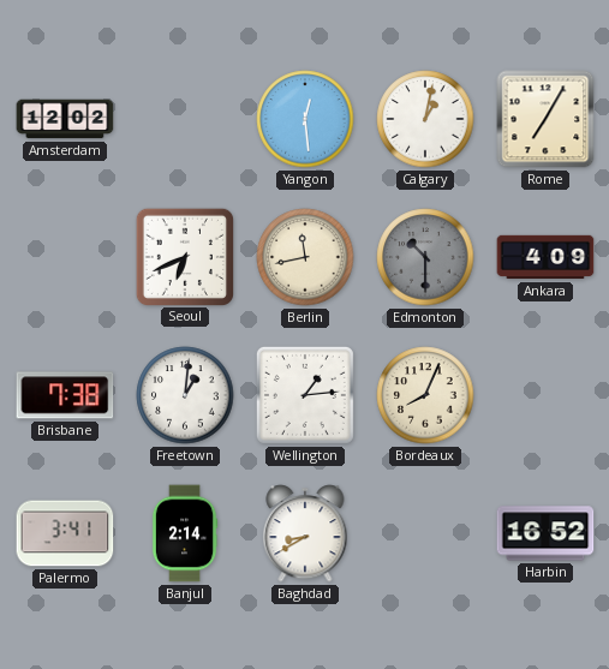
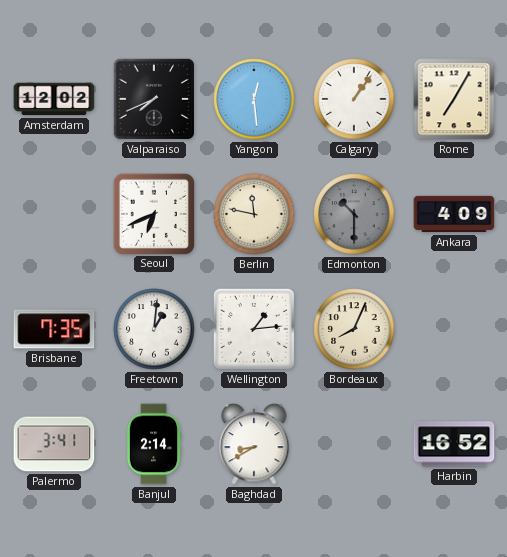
Valparaiso: none -> 7:41
Calgary: 1:02 -> 1:06
Berlin: 11:43 -> 11:47
Brisbane: 7:38 -> 7:35
